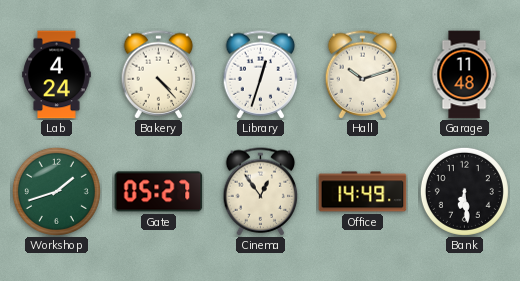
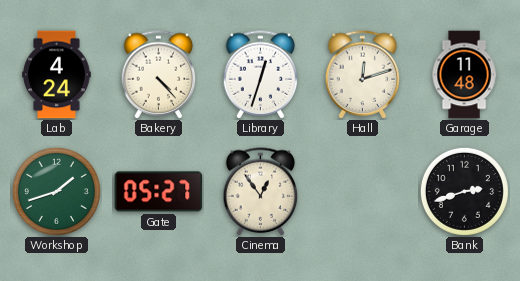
Hall: 10:12 -> 12:12
Office: 14:49 -> none
Bank: 6:29 -> 2:42
